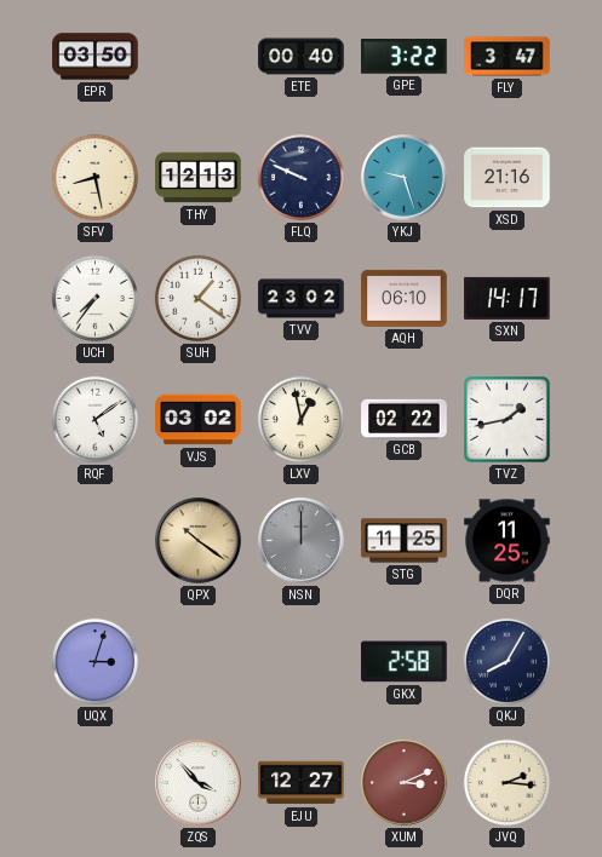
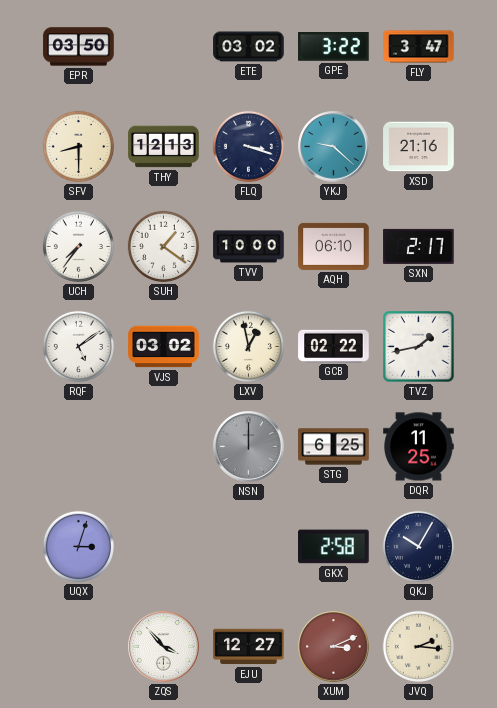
ETE: 00:40 -> 03:02
SFV: 8:28 -> 8:30
FLQ: 9:49 -> 3:18
YKJ: 9:27 -> 9:22
TVV: 23:02 -> 10:00
SXN: 14:17 -> 2:17
QPX: 10:21 -> none
STG: 11:25 -> 6:25
QKJ: 8:05 -> 10:05
